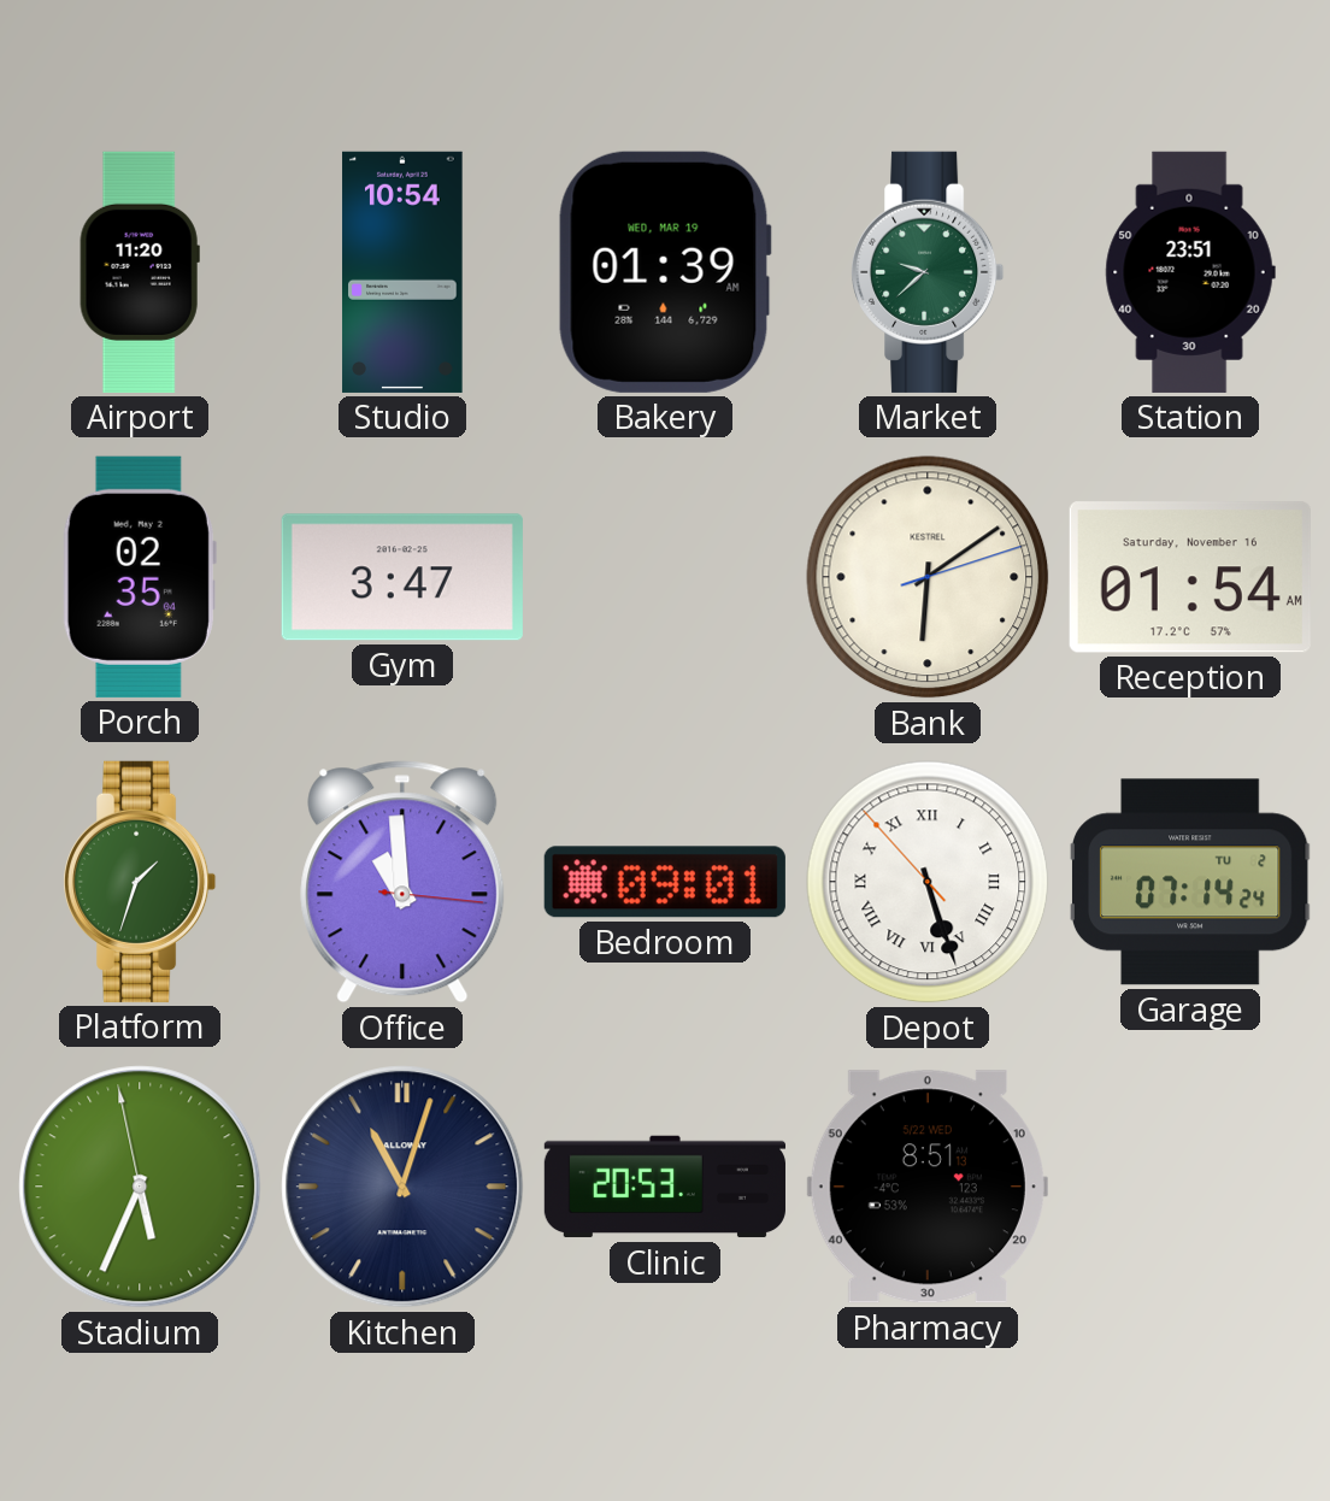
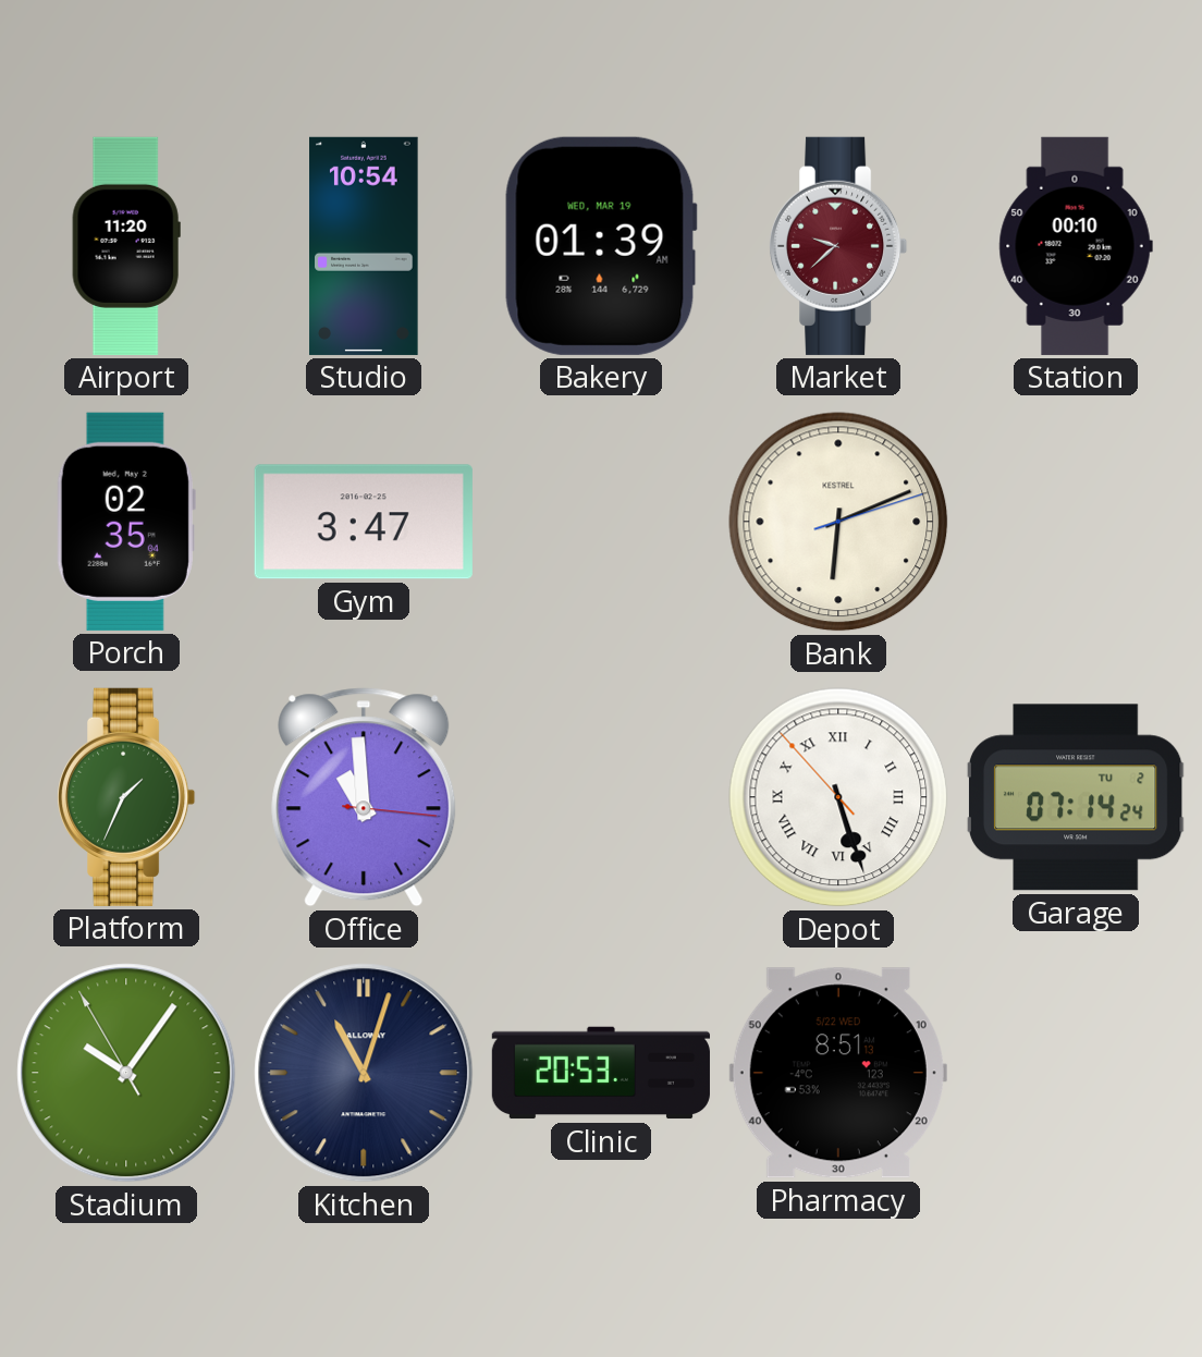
Market dial: green -> burgundy
Station: 23:51 -> 00:10
Bank: 6:09 -> 6:11
Reception: 01:54 -> none
Platform: 1:33 -> 1:34
Bedroom: 09:01 -> none
Stadium: 5:33 -> 10:05
